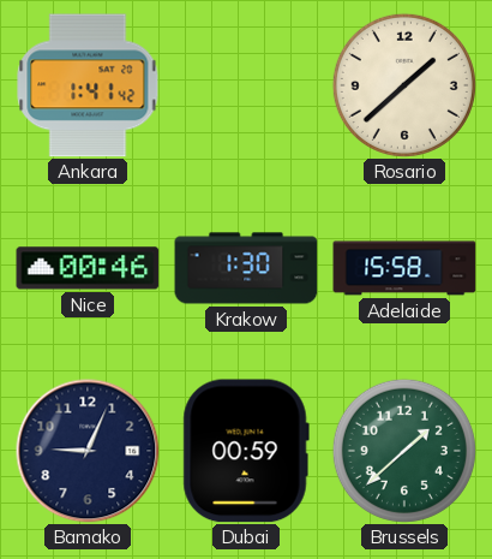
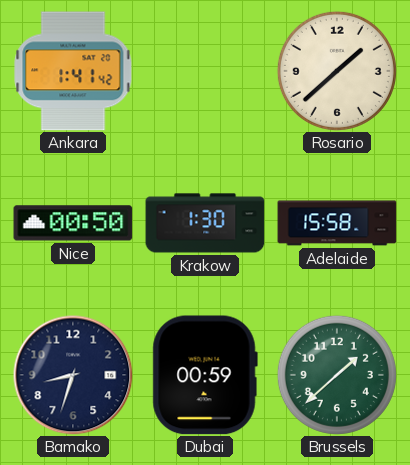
Nice: 00:46 -> 00:50
Bamako: 9:04 -> 8:33
